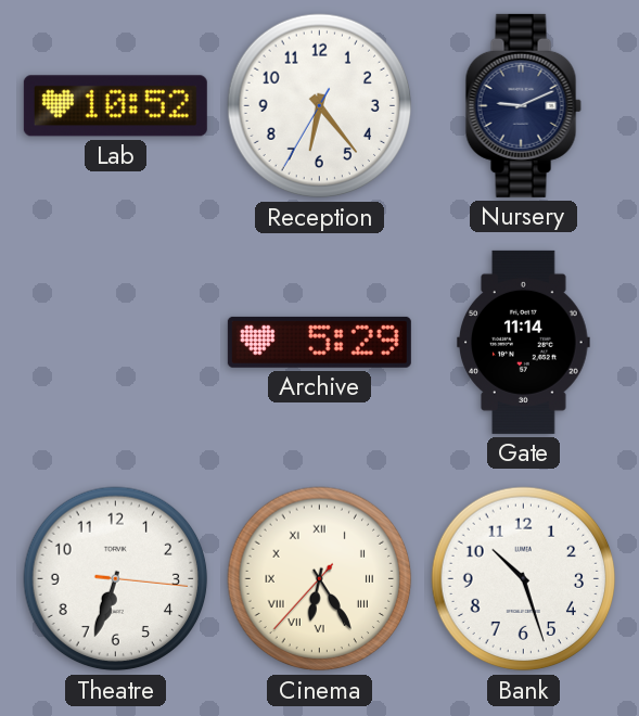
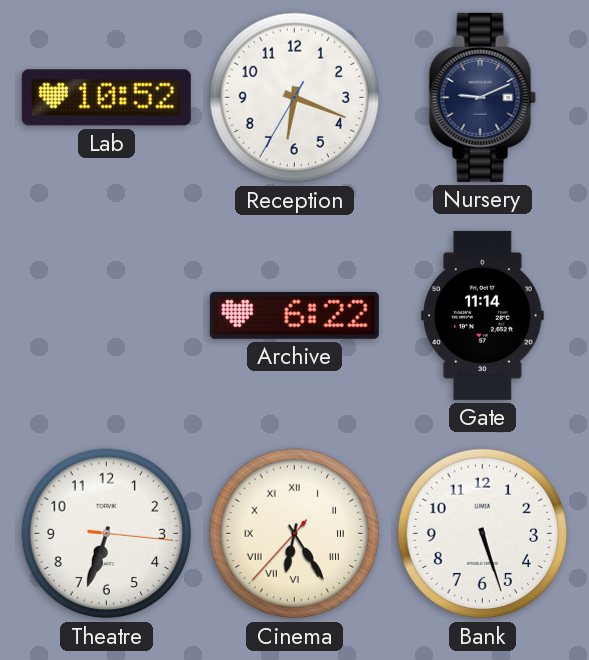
Reception: 6:23 -> 6:18
Archive: 5:29 -> 6:22
Bank: 10:27 -> 5:27
